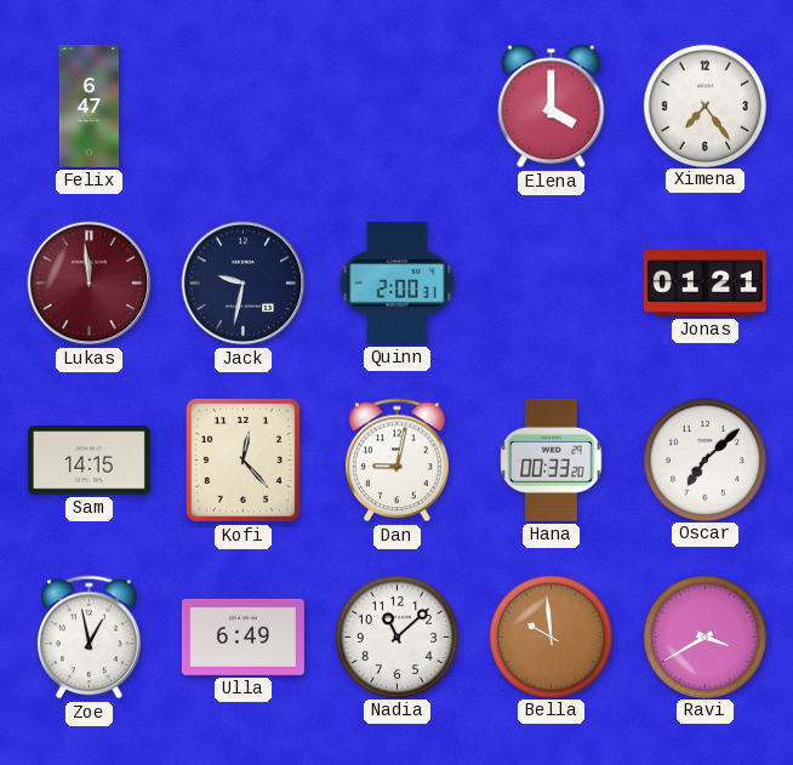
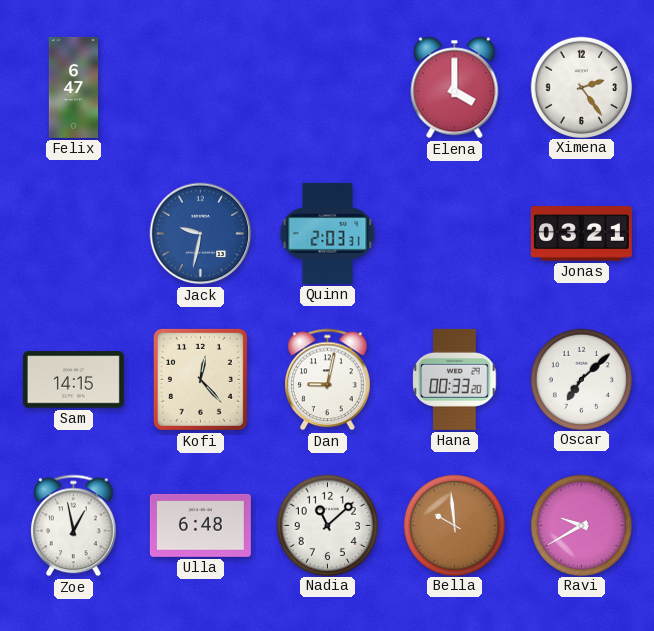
Ximena: 7:24 -> 2:24
Lukas: 11:59 -> none
Jack dial: navy -> blue
Quinn: 2:00 -> 2:03
Jonas: 01:21 -> 03:21
Ulla: 6:49 -> 6:48
Ravi: 3:40 -> 9:40
